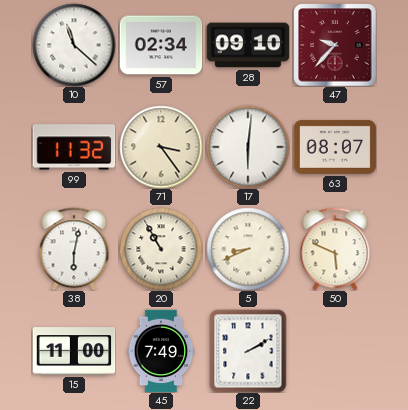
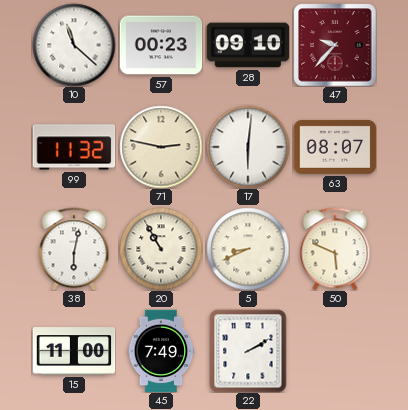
57: 02:34 -> 00:23
71: 3:24 -> 2:47
